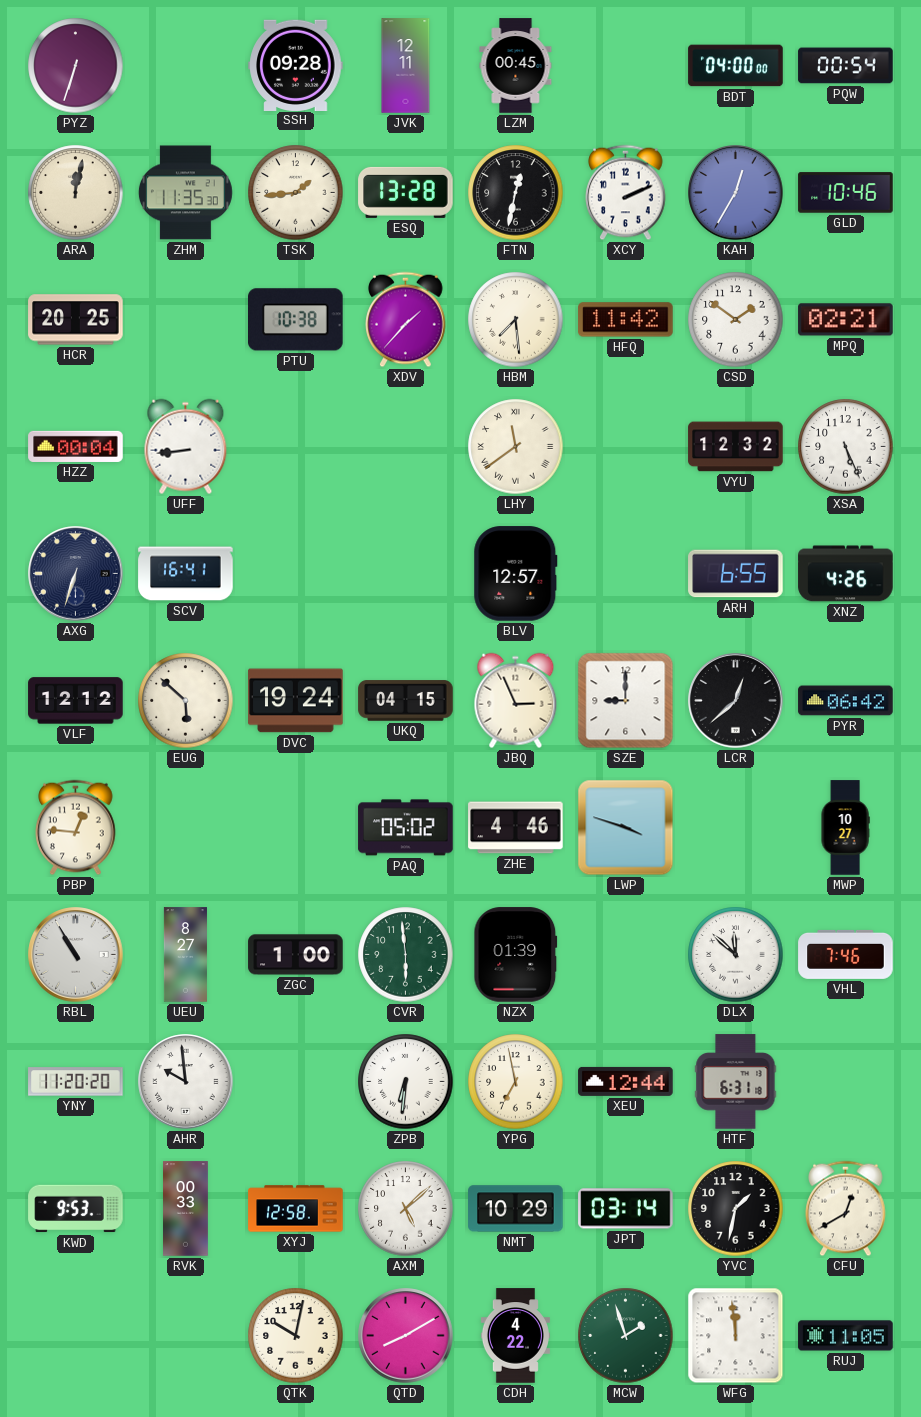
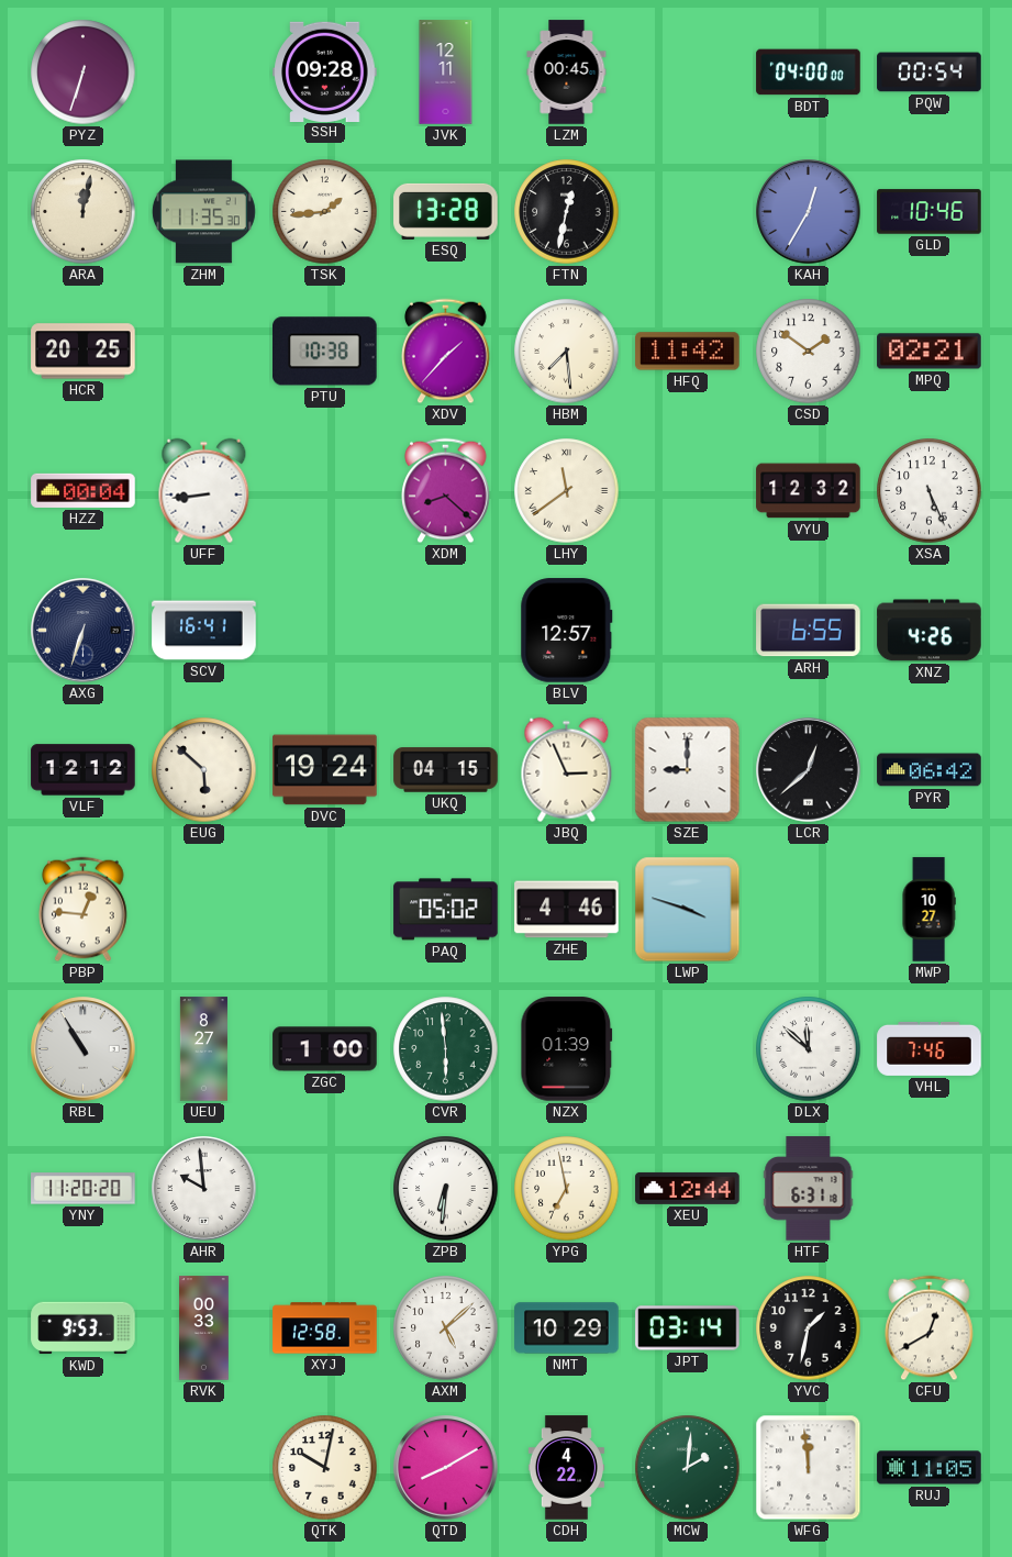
XCY: 2:11 -> none
XDM: none -> 8:22
MCW: 1:57 -> 2:01
